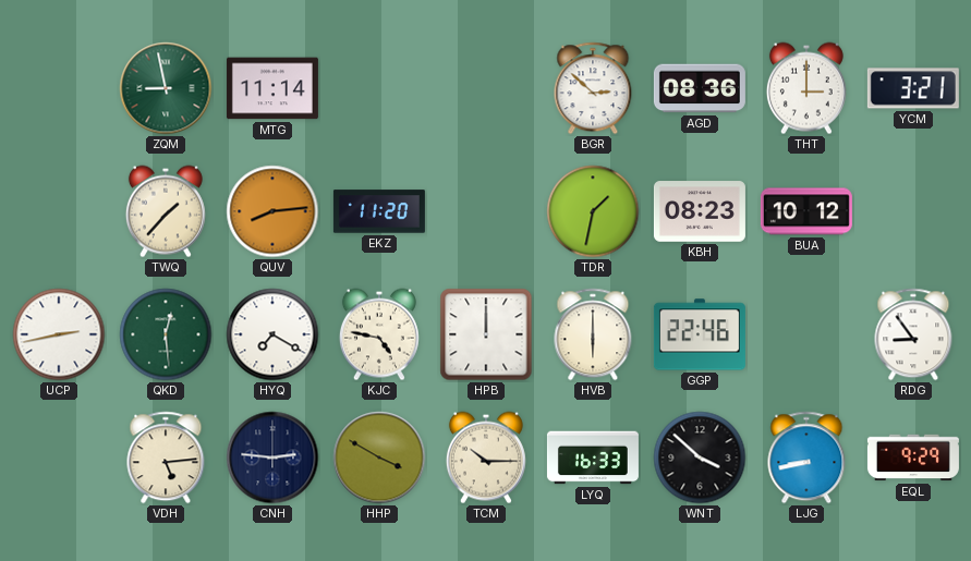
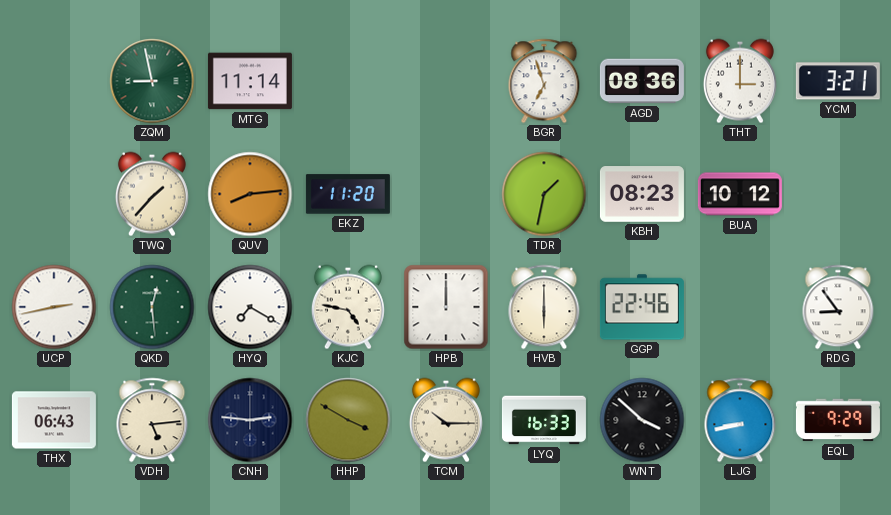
BGR: 2:52 -> 6:57
THX: none -> 06:43
